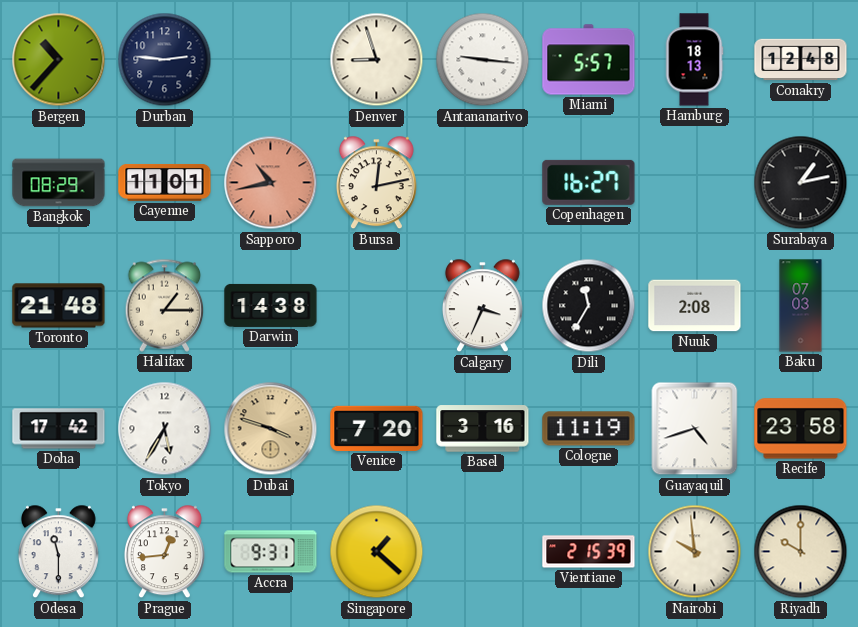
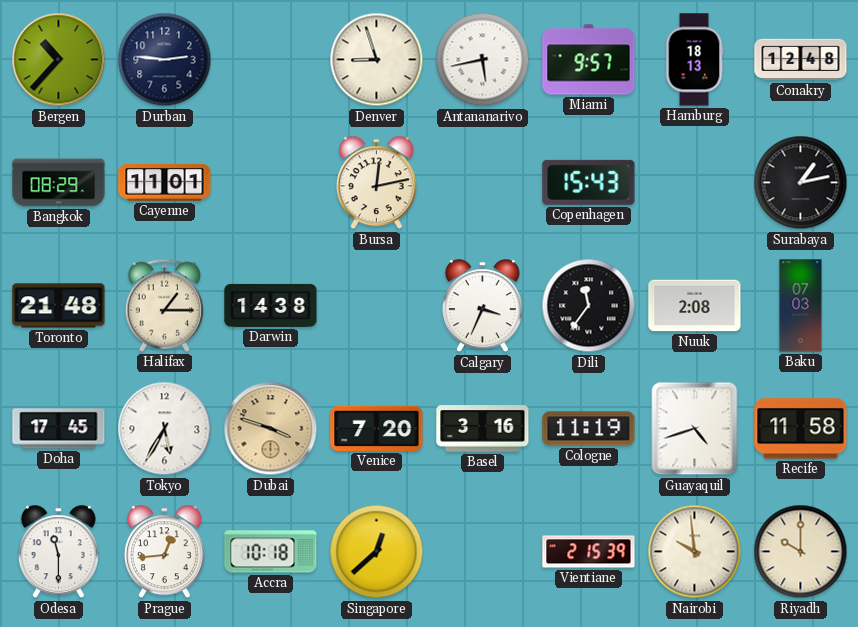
Antananarivo: 9:16 -> 5:43
Miami: 5:57 -> 9:57
Sapporo: 10:43 -> none
Copenhagen: 16:27 -> 15:43
Dili: 11:35 -> 11:36
Doha: 17:42 -> 17:45
Recife: 23:58 -> 11:58
Accra: 9:31 -> 10:18
Singapore: 1:22 -> 12:38
